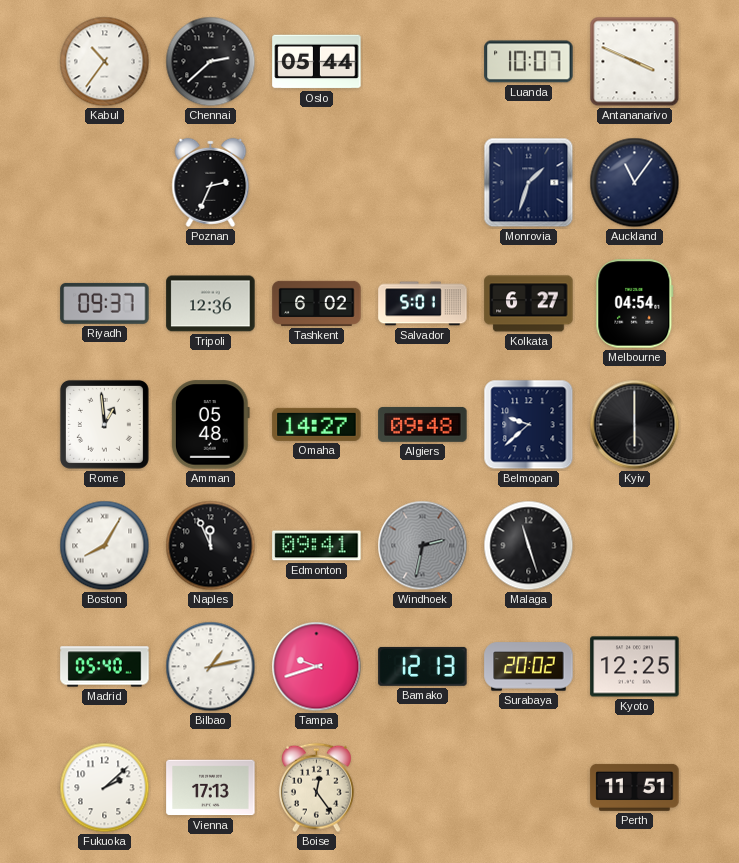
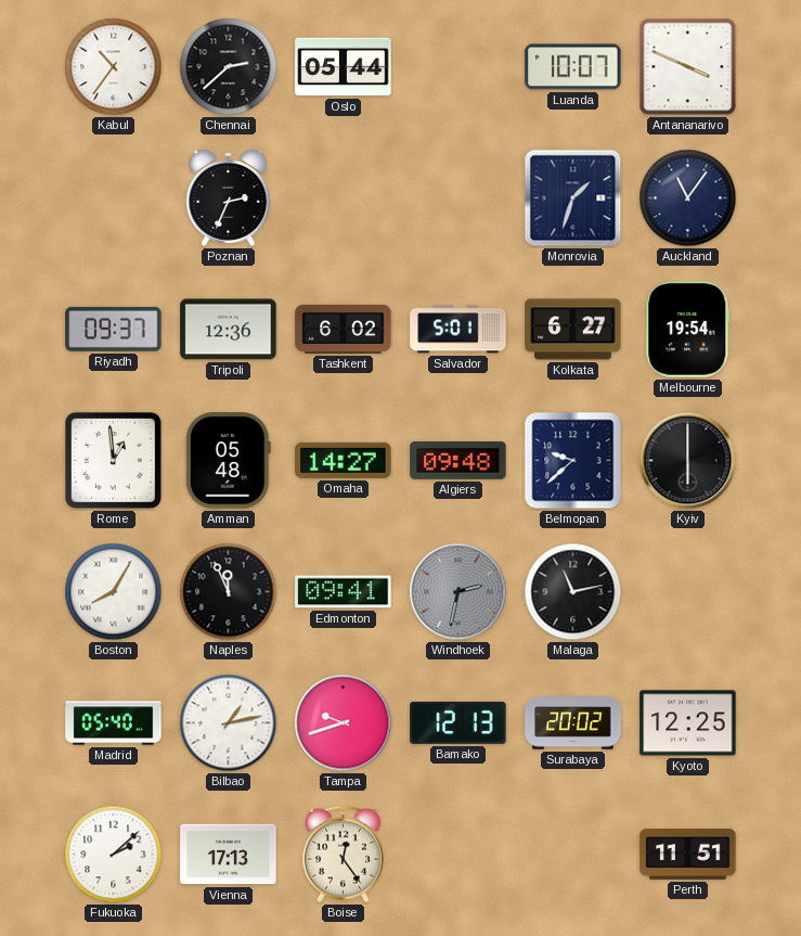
Melbourne: 04:54 -> 19:54
Malaga: 11:27 -> 11:13
